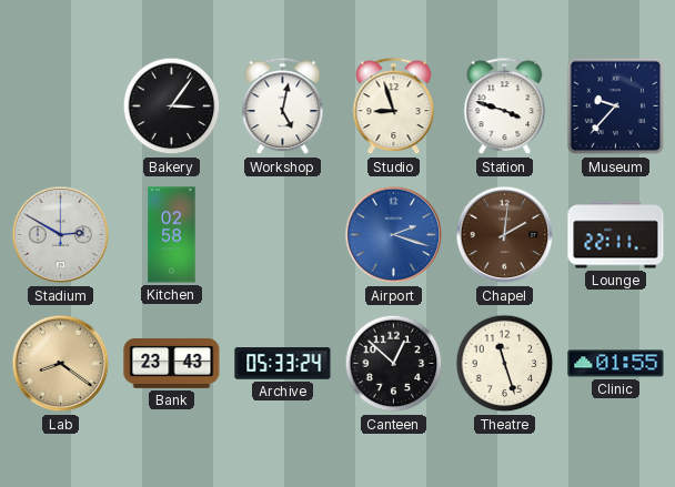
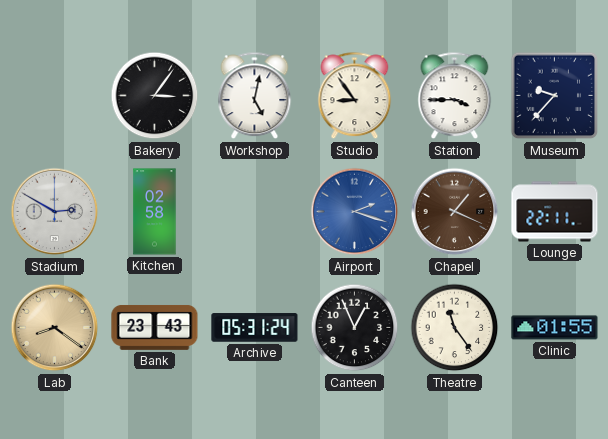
Studio: 8:57 -> 8:54
Station: 3:48 -> 3:45
Chapel: 2:01 -> 1:19
Archive: 05:33 -> 05:31
Canteen: 12:52 -> 12:56
Theatre: 11:27 -> 11:24
